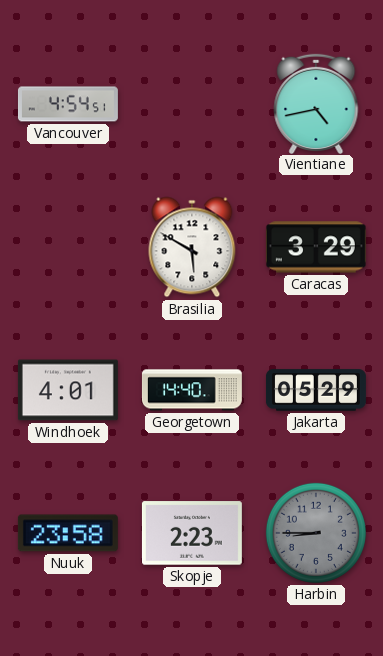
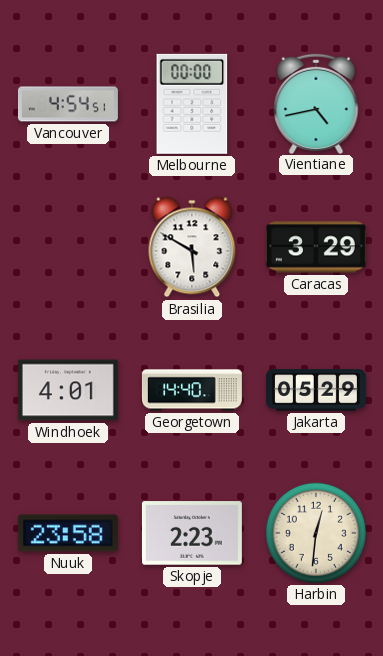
Melbourne: none -> 00:00
Harbin: 8:45 -> 12:31
Harbin dial: grey -> cream
